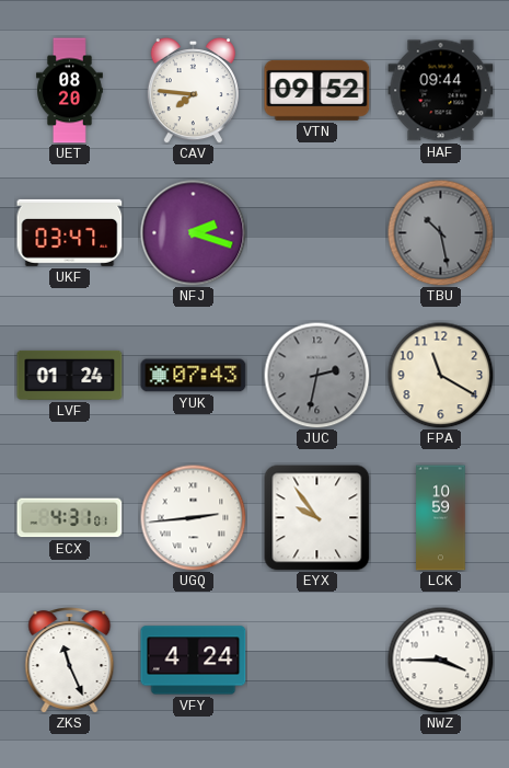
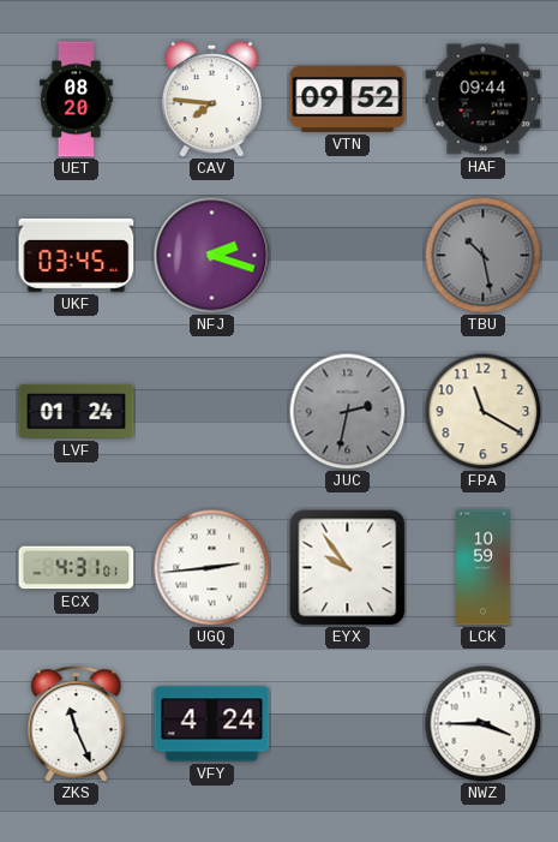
UKF: 03:47 -> 03:45
YUK: 07:43 -> none
